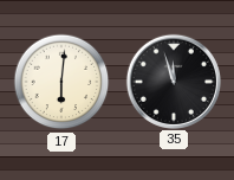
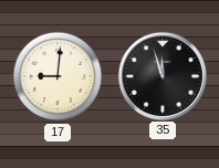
17: 6:01 -> 9:01
